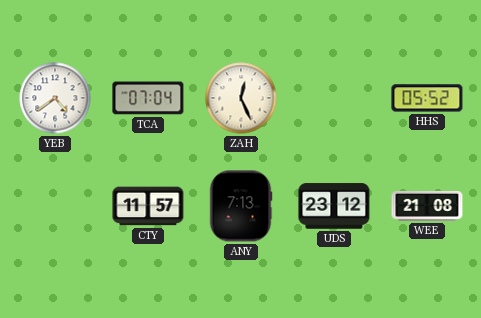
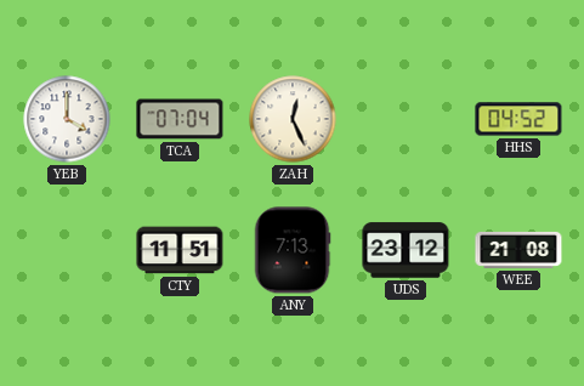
YEB: 4:39 -> 4:00
HHS: 05:52 -> 04:52
CTY: 11:57 -> 11:51
